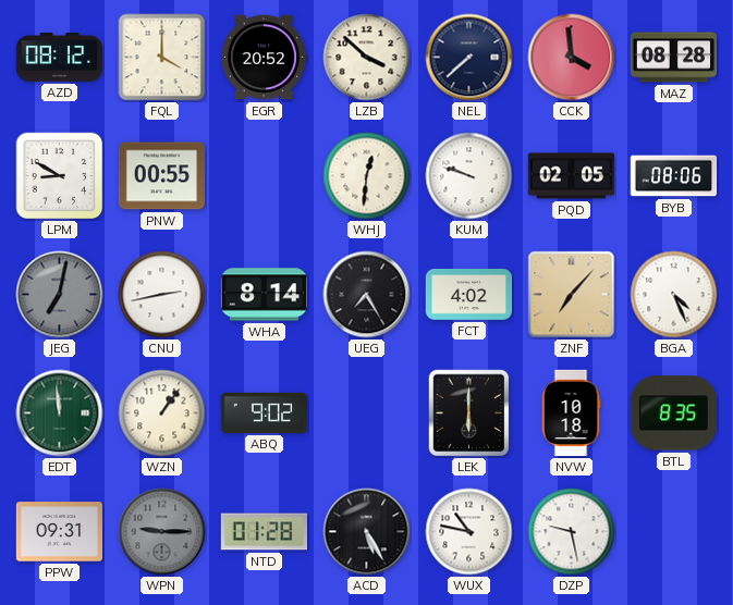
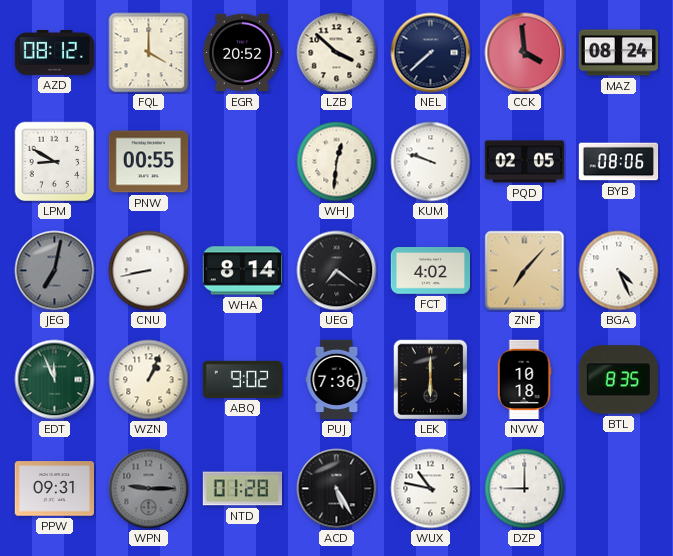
MAZ: 08:28 -> 08:24
CNU: 2:43 -> 8:43
UEG: 7:25 -> 7:21
EDT: 11:59 -> 11:56
WZN: 1:06 -> 1:04
PUJ: none -> 7:36
DZP: 9:28 -> 9:00
